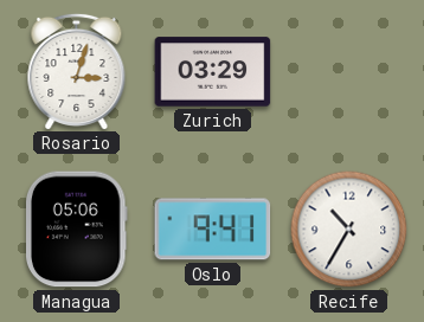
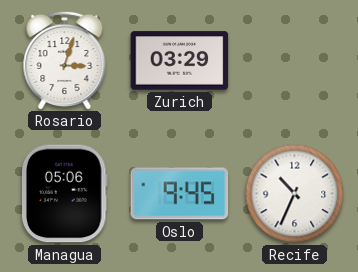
Oslo: 9:41 -> 9:45
Recife: 10:35 -> 10:34
